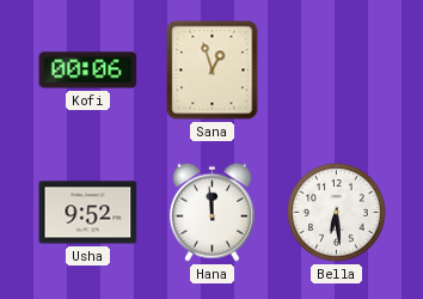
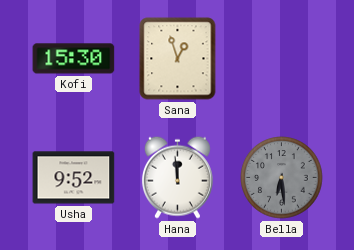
Kofi: 00:06 -> 15:30
Bella dial: white -> grey
